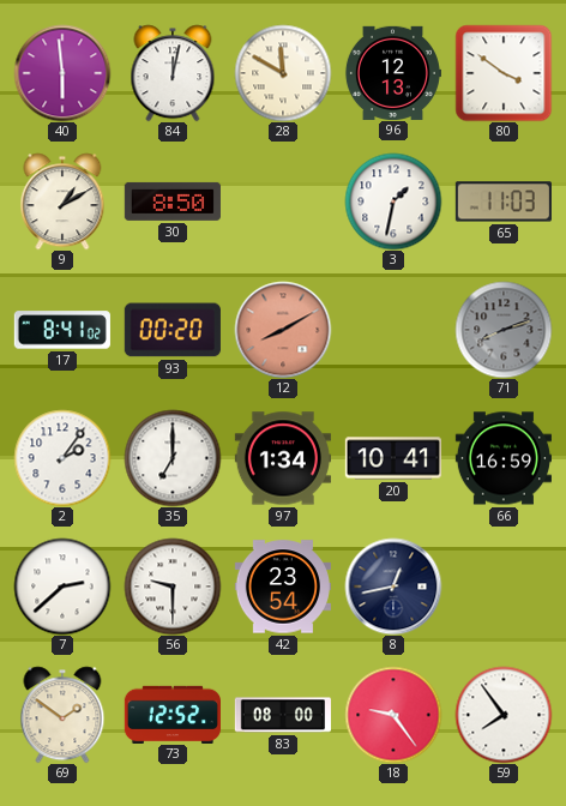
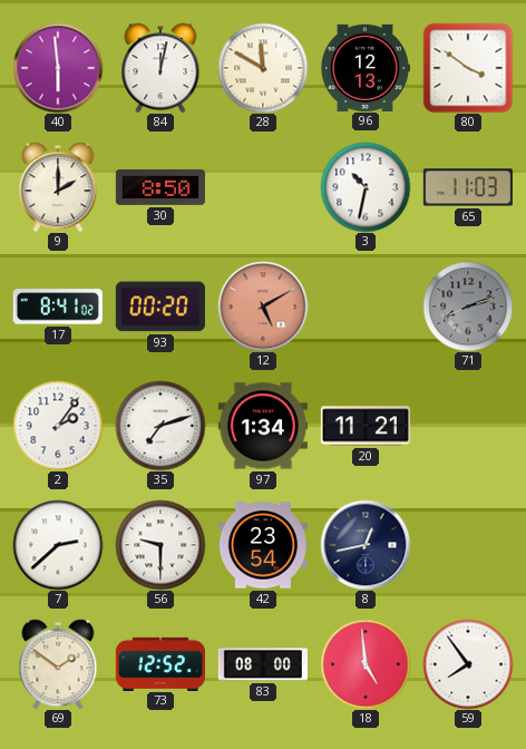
9: 1:10 -> 2:00
3: 1:32 -> 10:32
12: 8:10 -> 5:10
35: 7:00 -> 7:12
20: 10:41 -> 11:21
66: 16:59 -> none
18: 9:24 -> 4:59
